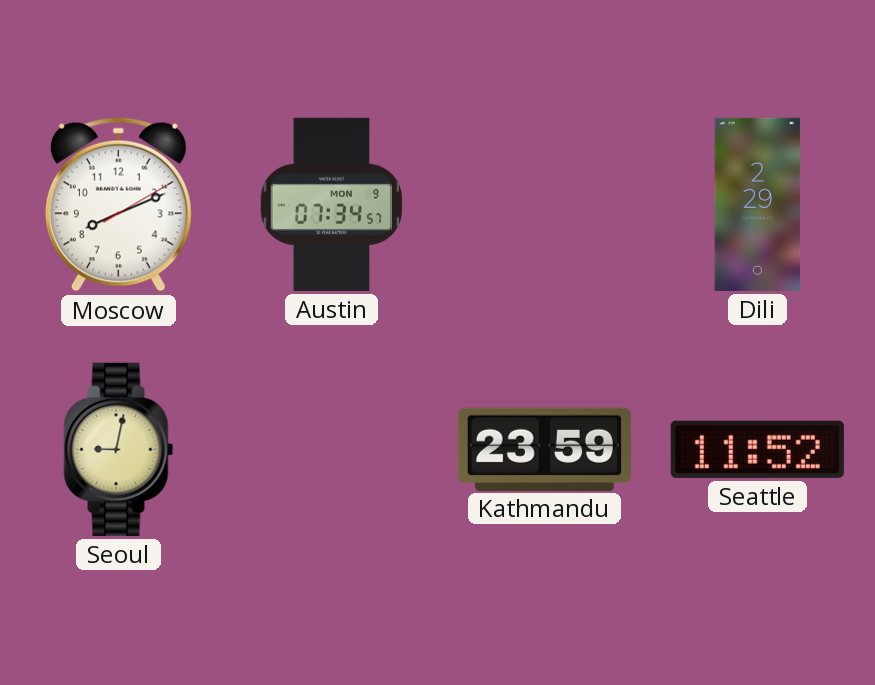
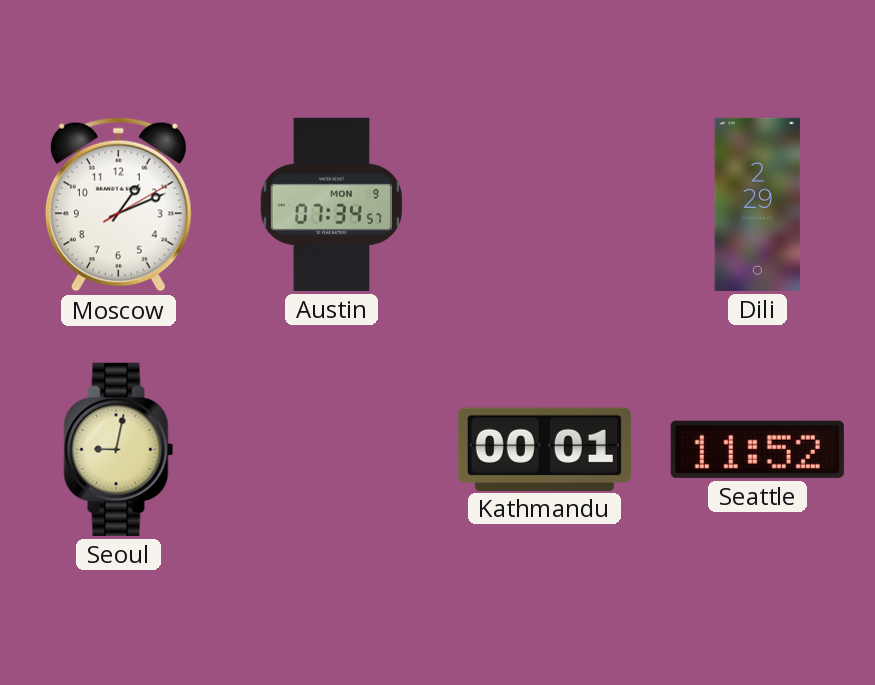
Moscow: 8:11 -> 1:11
Kathmandu: 23:59 -> 00:01
